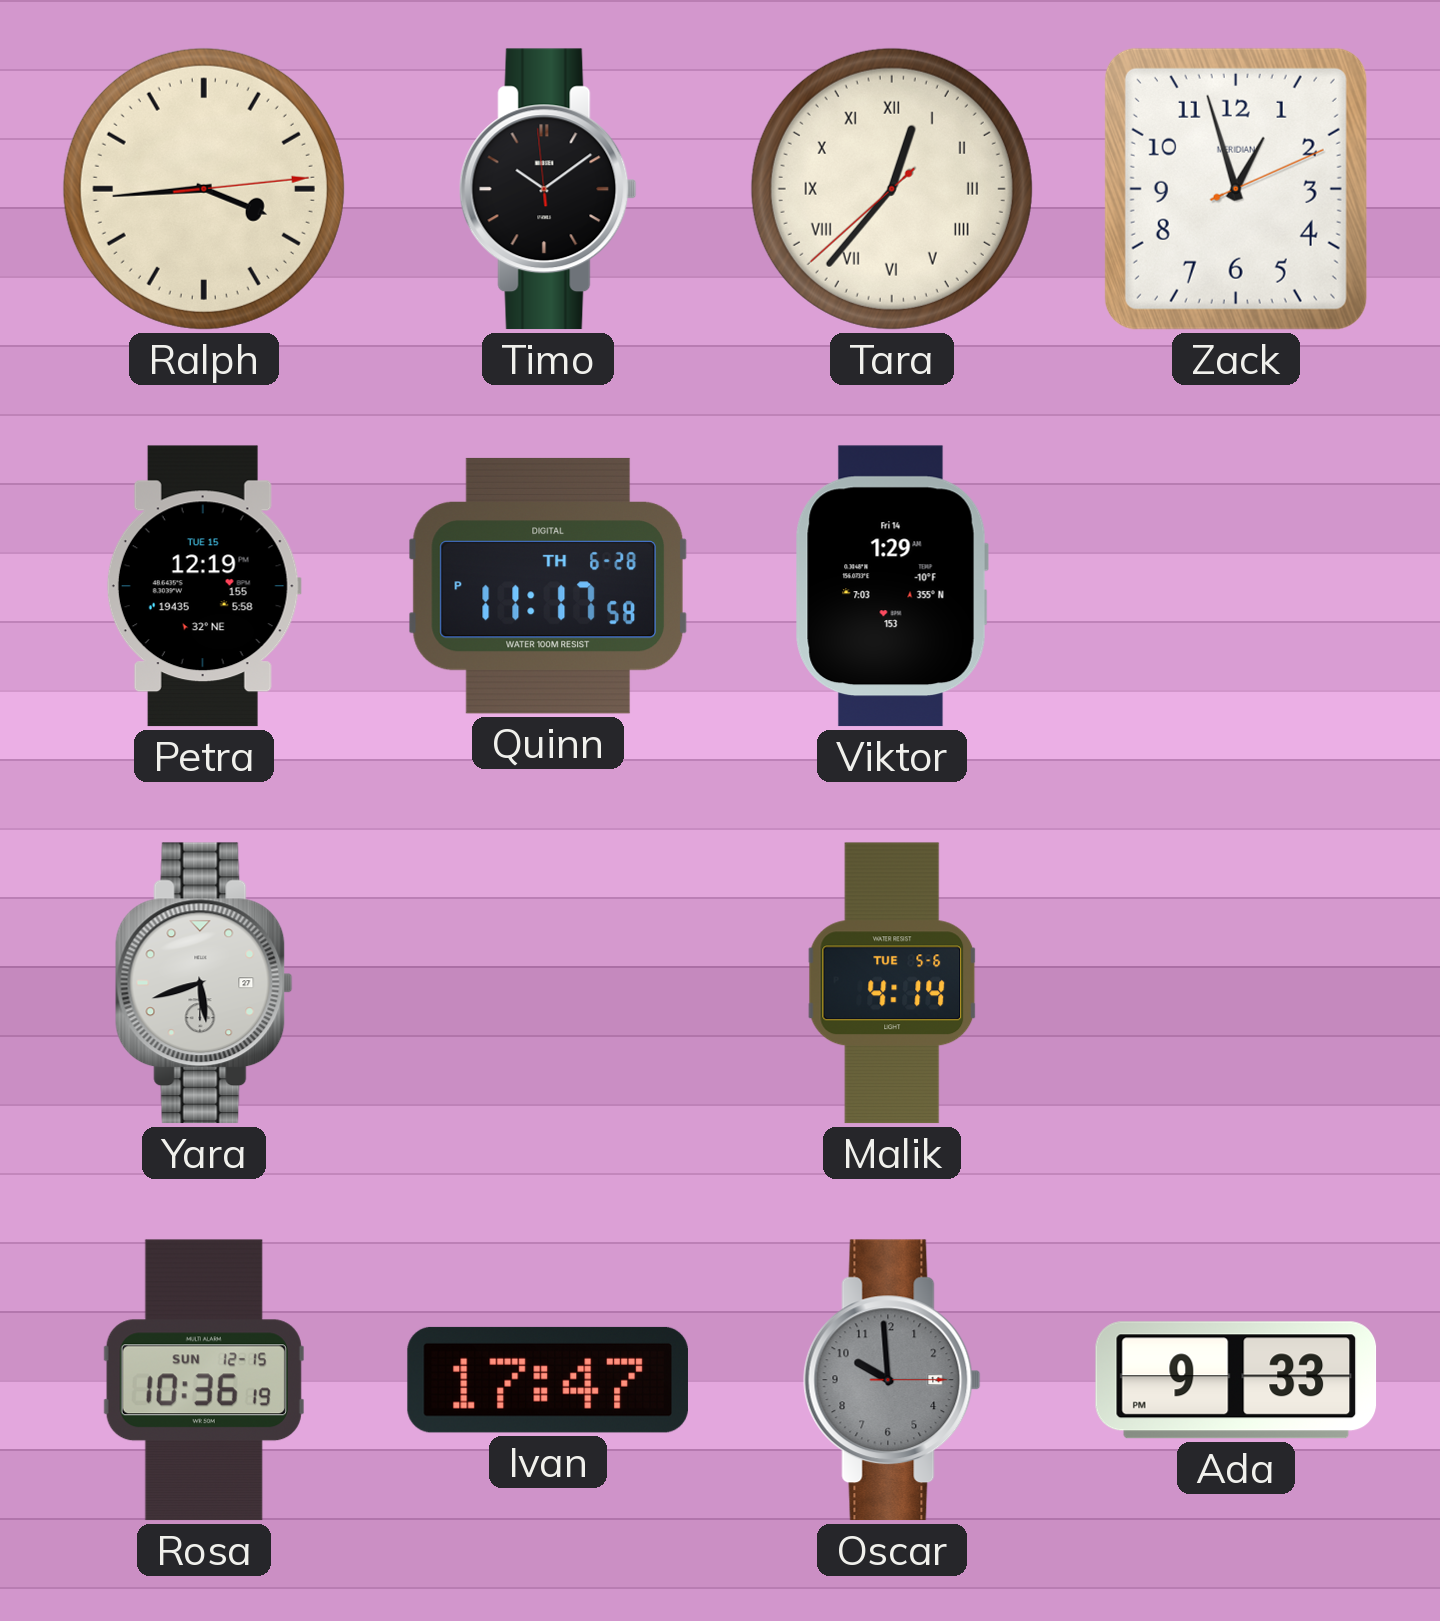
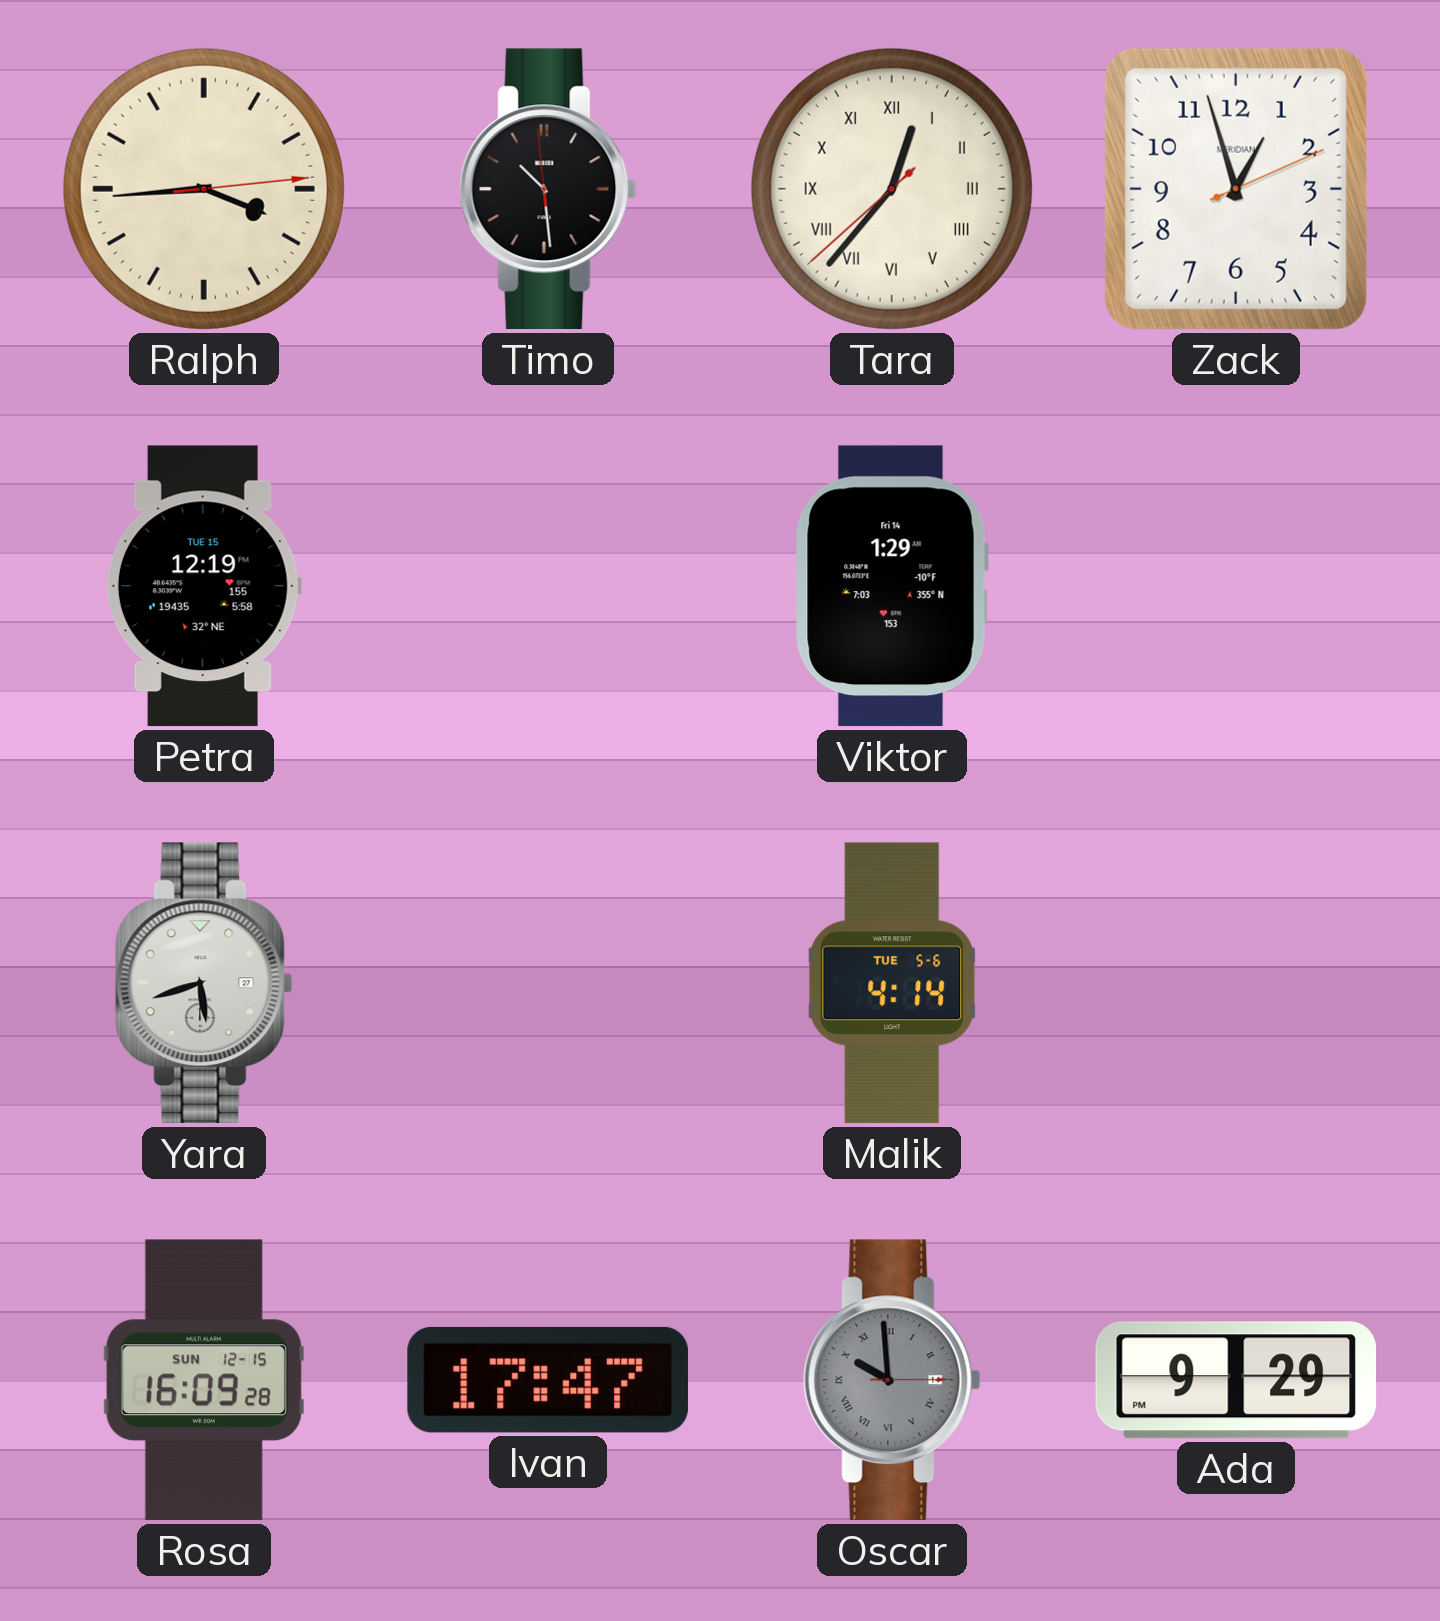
Timo: 10:08 -> 10:28
Quinn: 11:17 -> none
Rosa: 10:36 -> 16:09
Oscar numerals: Arabic -> Roman
Ada: 9:33 -> 9:29
